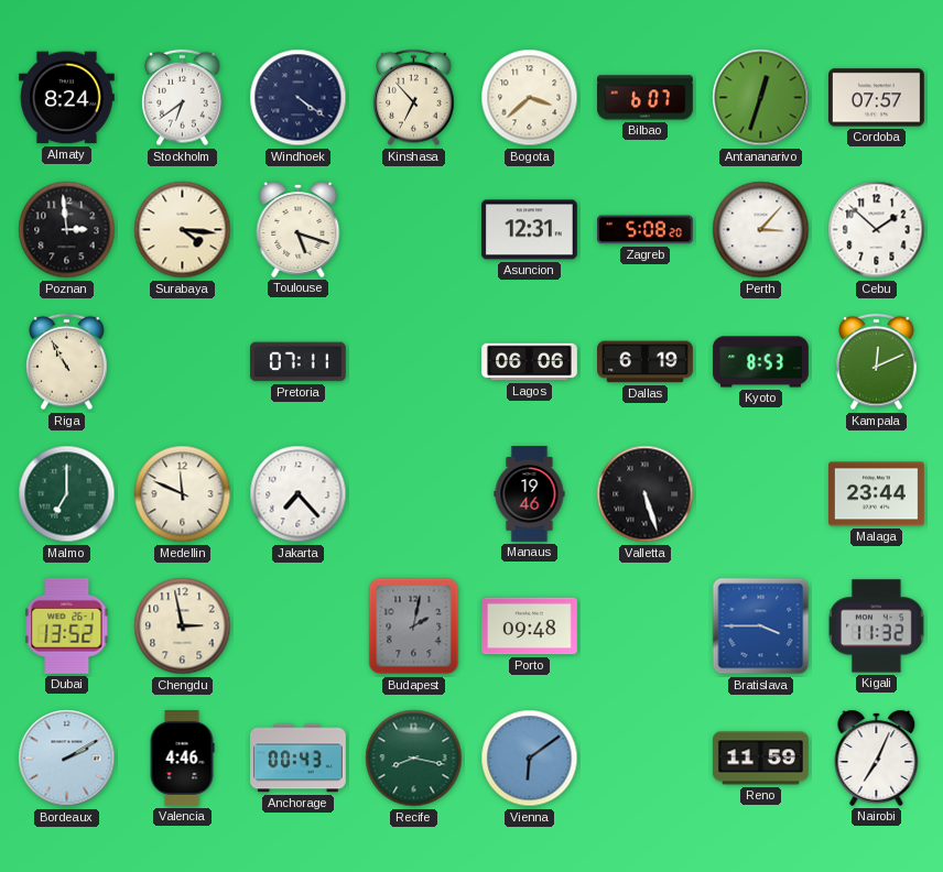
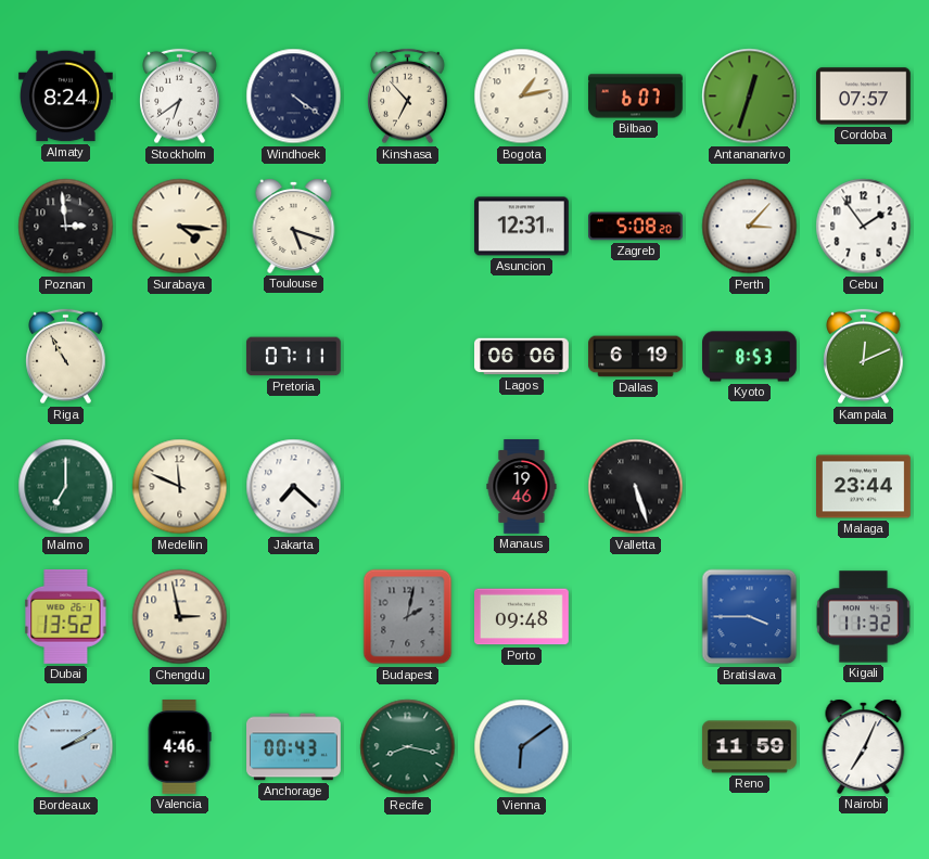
Bogota: 3:38 -> 1:13
Cebu: 1:52 -> 1:54
Jakarta: 7:23 -> 7:22
